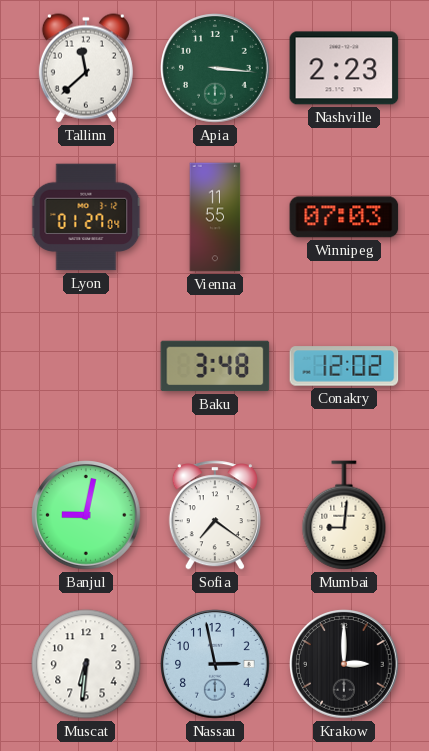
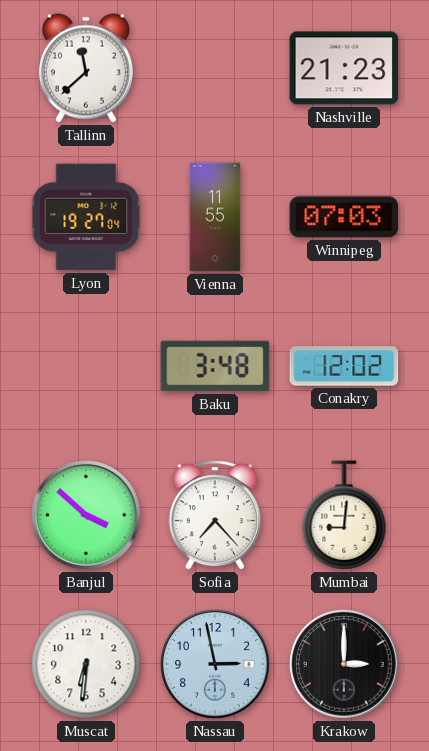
Apia: 3:16 -> none
Nashville: 2:23 -> 21:23
Lyon: 01:27 -> 19:27
Banjul: 9:02 -> 3:52
Sofia: 7:21 -> 7:23
